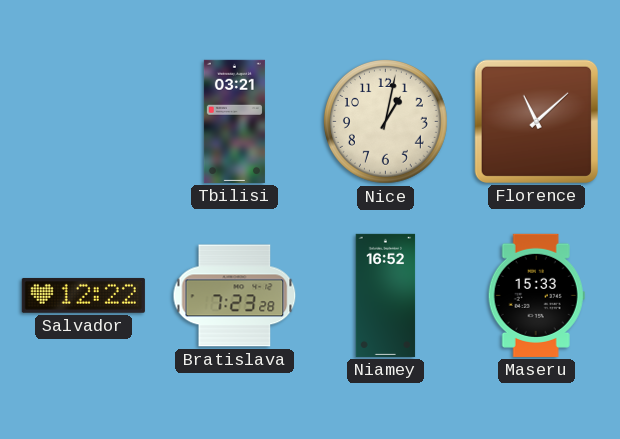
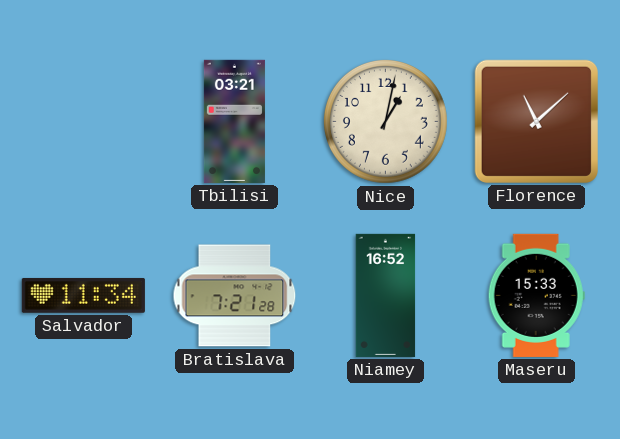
Salvador: 12:22 -> 11:34
Bratislava: 7:23 -> 7:21
